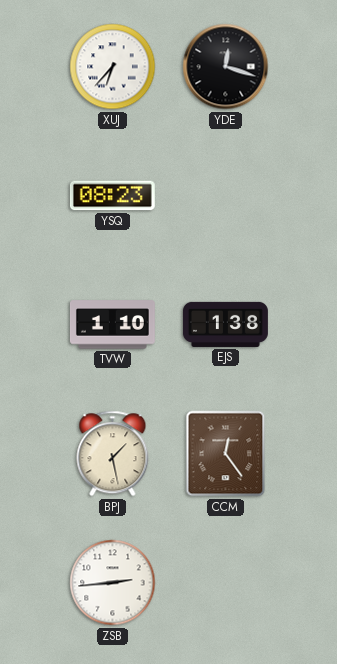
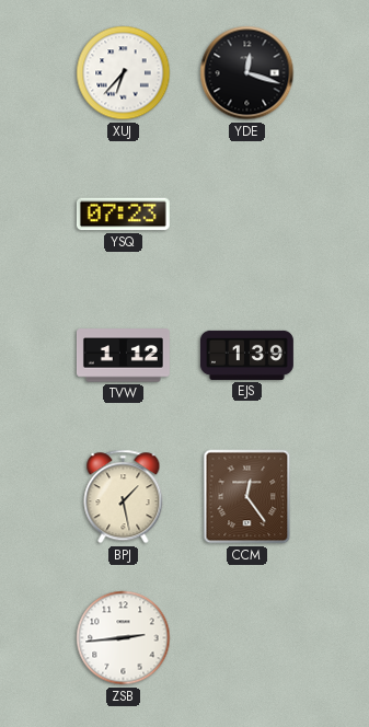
YSQ: 08:23 -> 07:23
TVW: 1:10 -> 1:12
EJS: 1:38 -> 1:39
